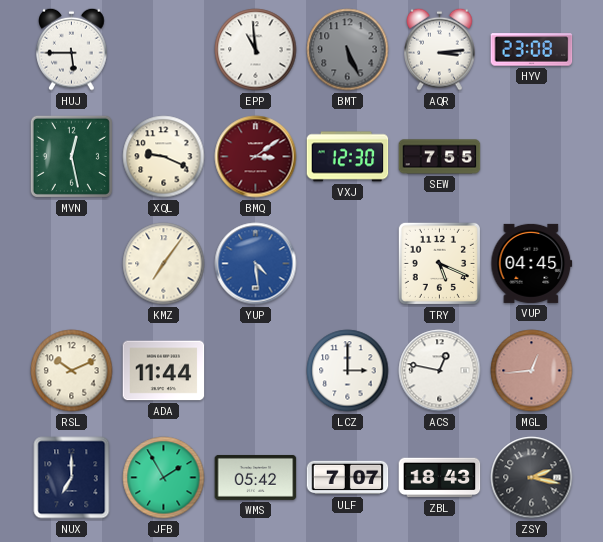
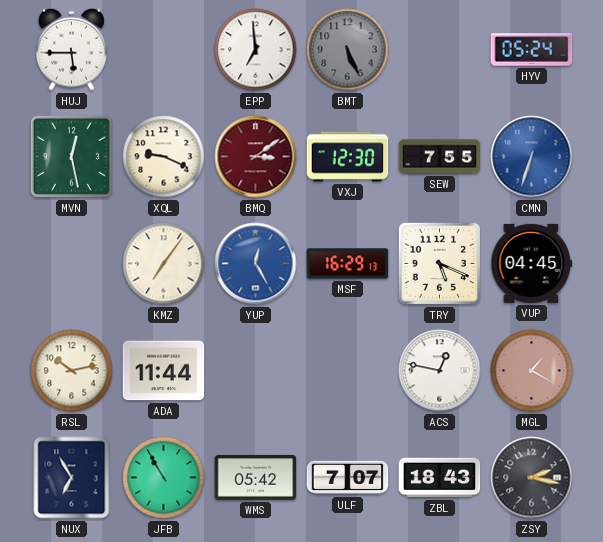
EPP: 10:59 -> 6:59
AQR: 3:14 -> none
HYV: 23:08 -> 05:24
CMN: none -> 6:33
YUP: 4:29 -> 12:25
MSF: none -> 16:29
RSL: 10:11 -> 10:13
LCZ: 3:00 -> none
MGL: 12:44 -> 1:20
NUX: 7:00 -> 6:55
JFB: 1:55 -> 10:55
